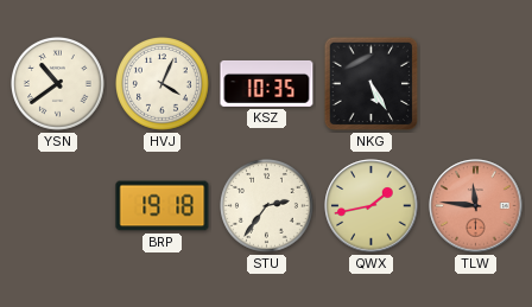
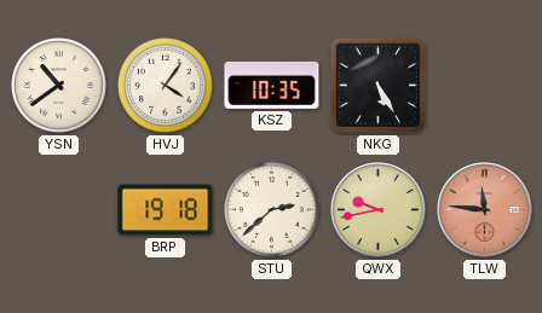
HVJ: 4:04 -> 4:06
STU: 2:36 -> 2:38
QWX: 1:43 -> 9:43
